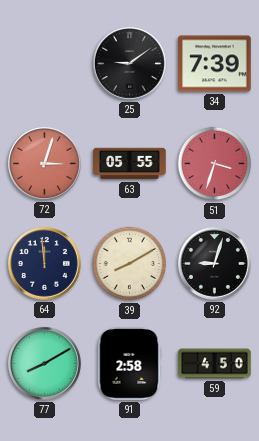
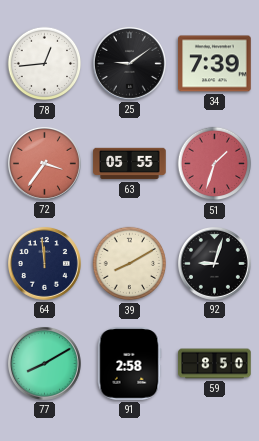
78: none -> 12:44
72: 3:03 -> 3:36
51: 3:33 -> 1:33
59: 4:50 -> 8:50
